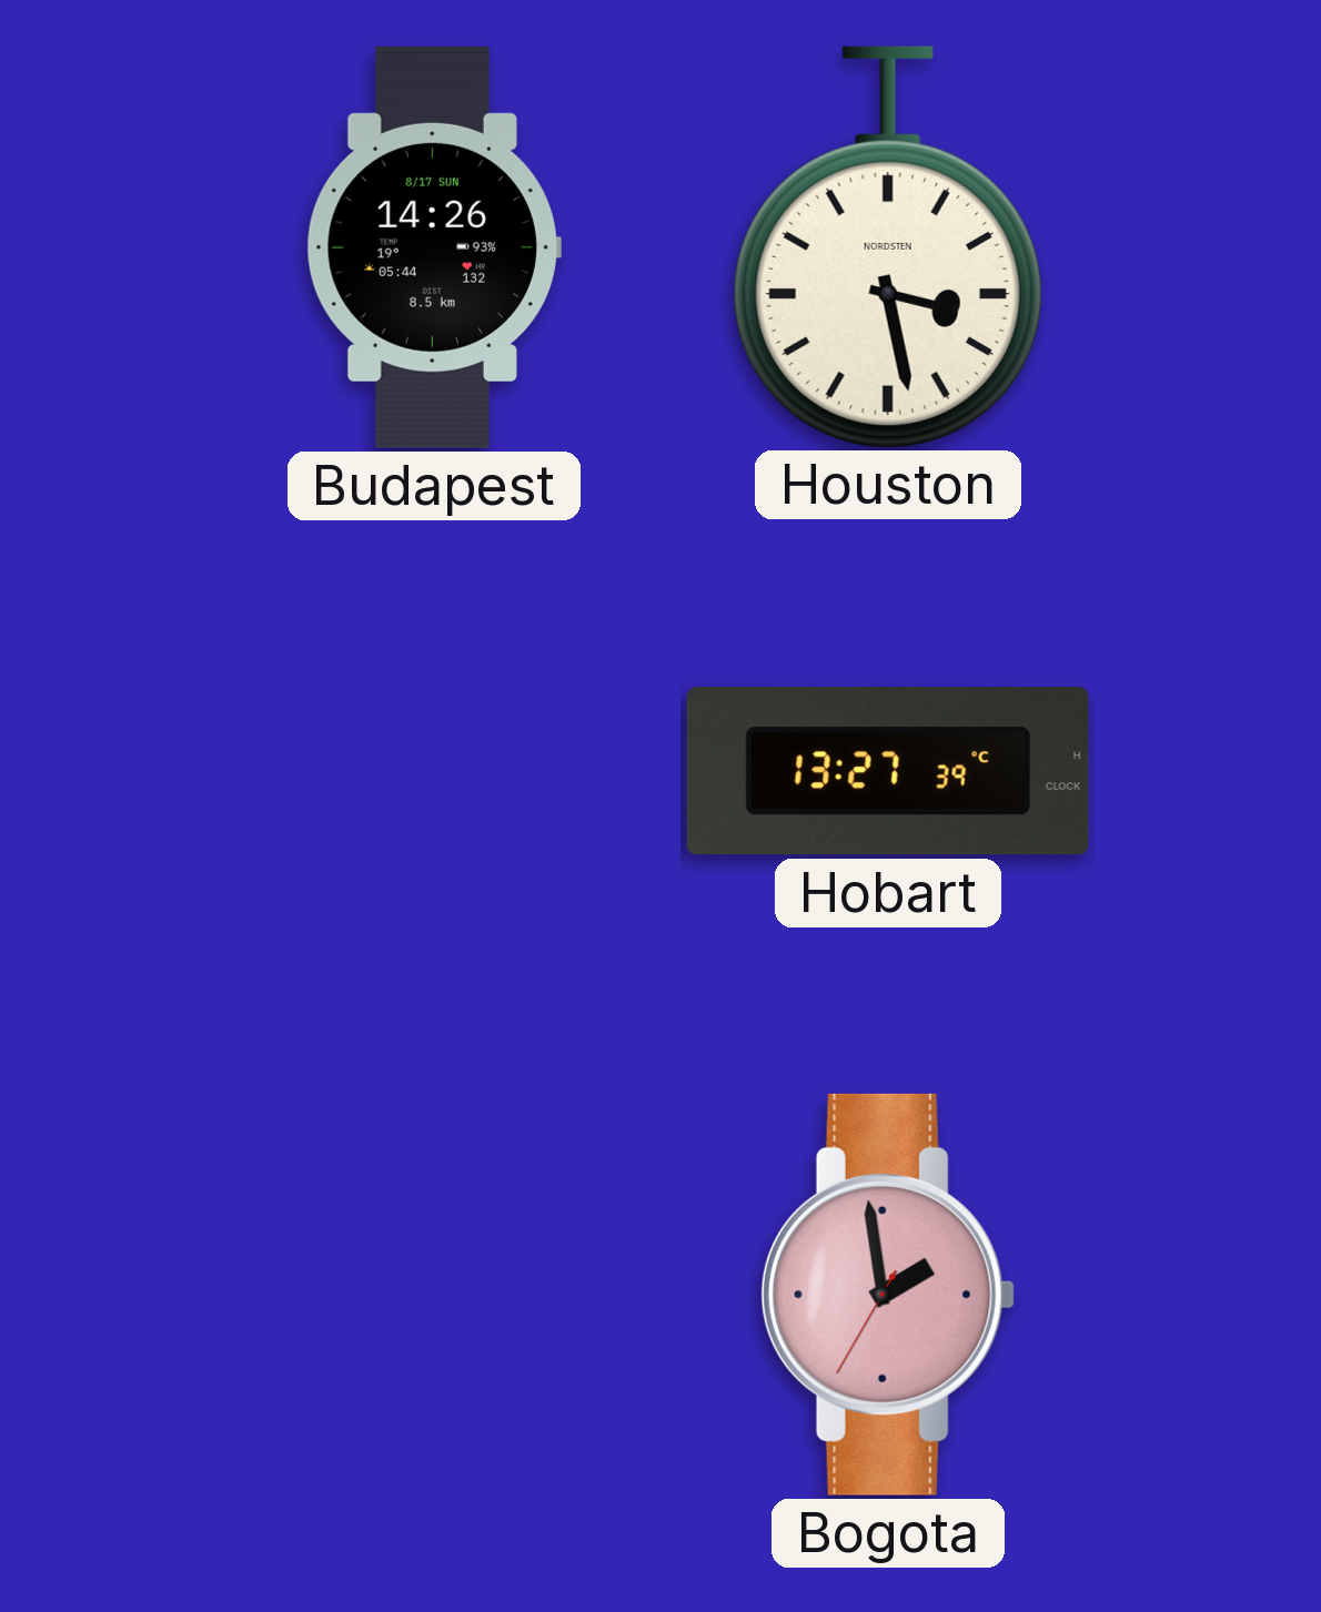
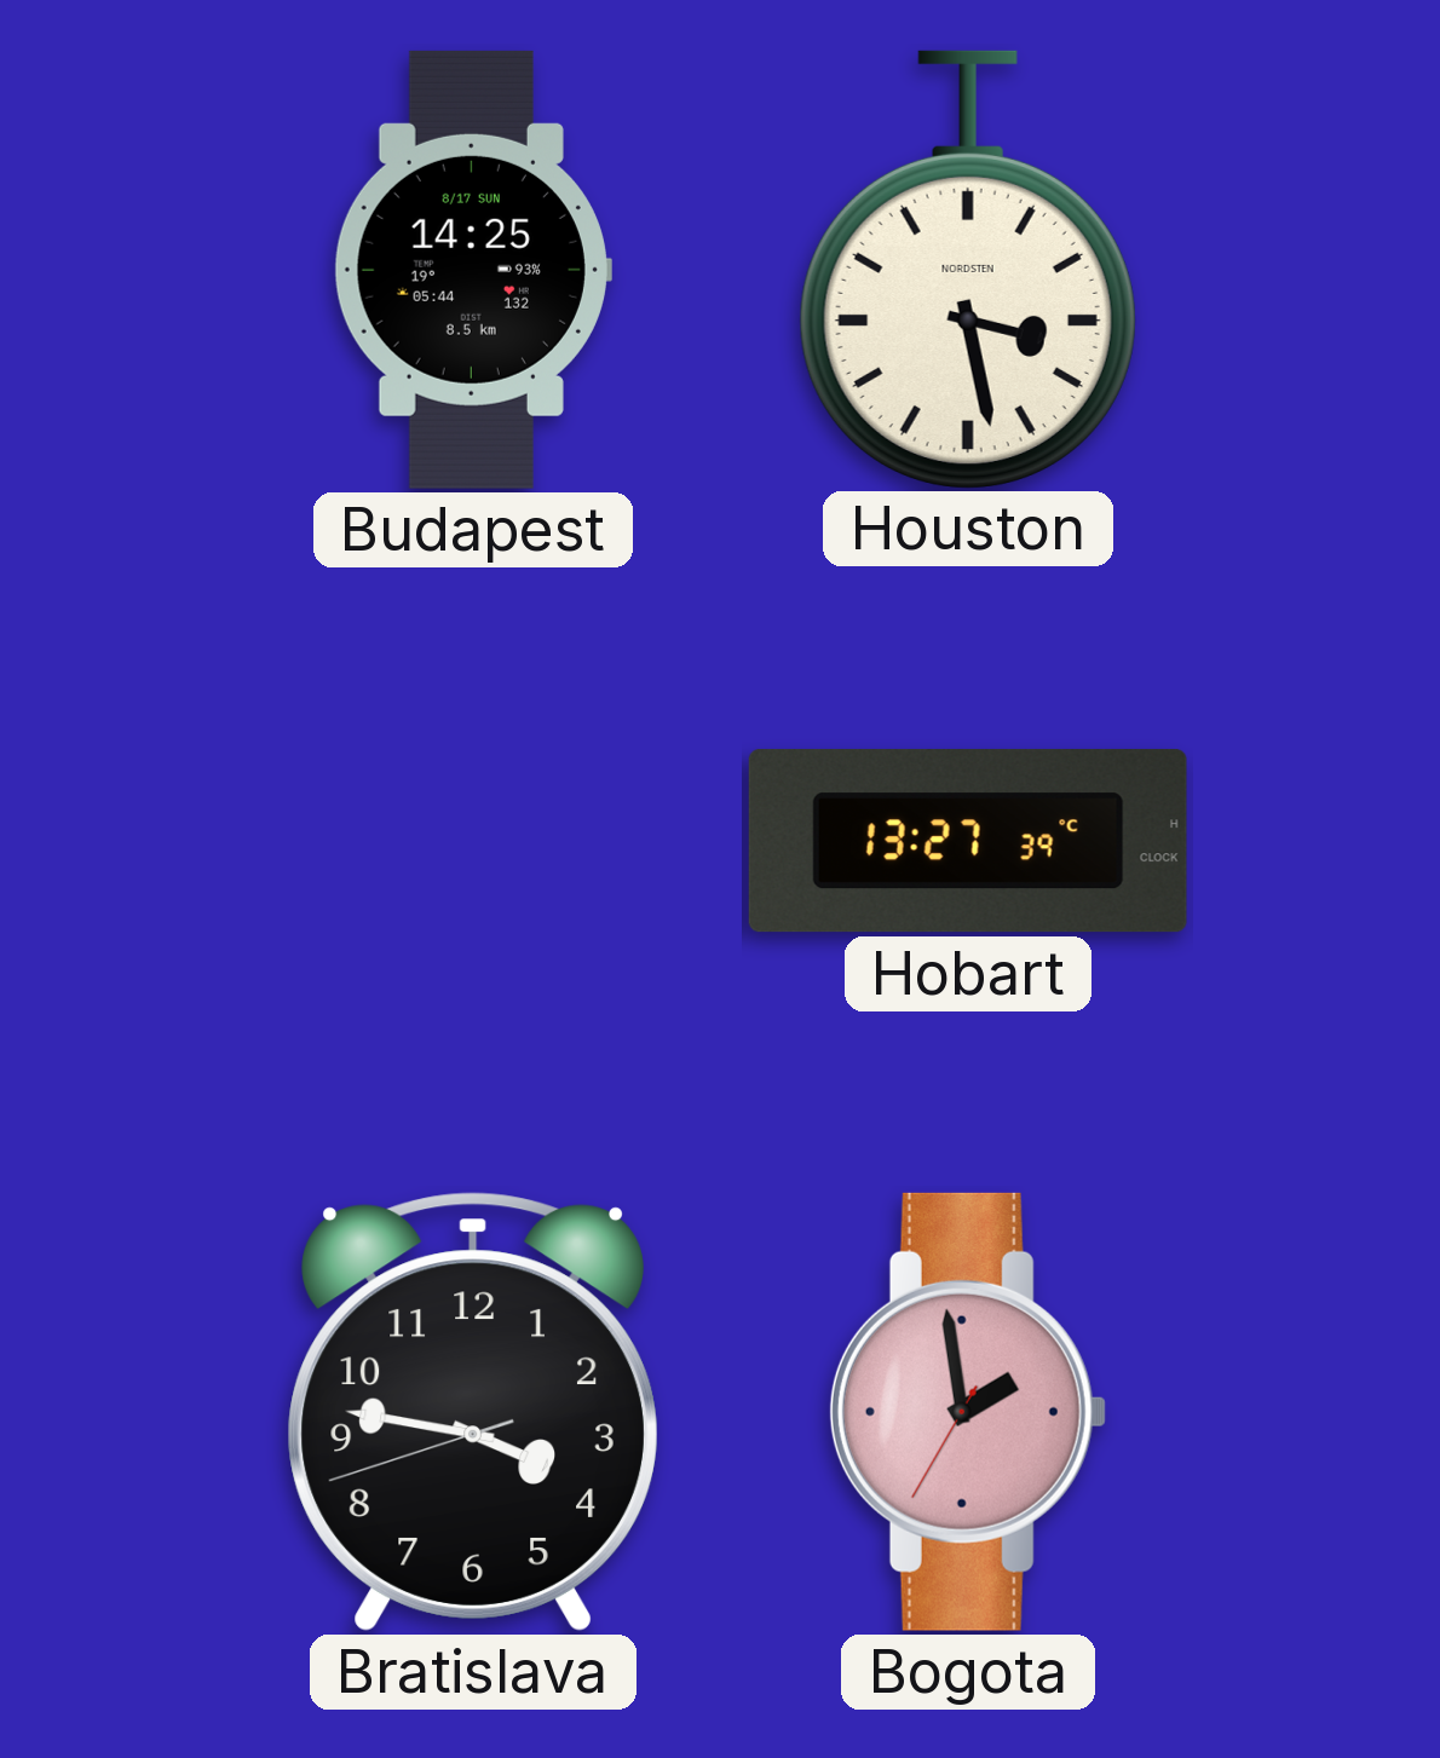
Budapest: 14:26 -> 14:25
Bratislava: none -> 3:46
